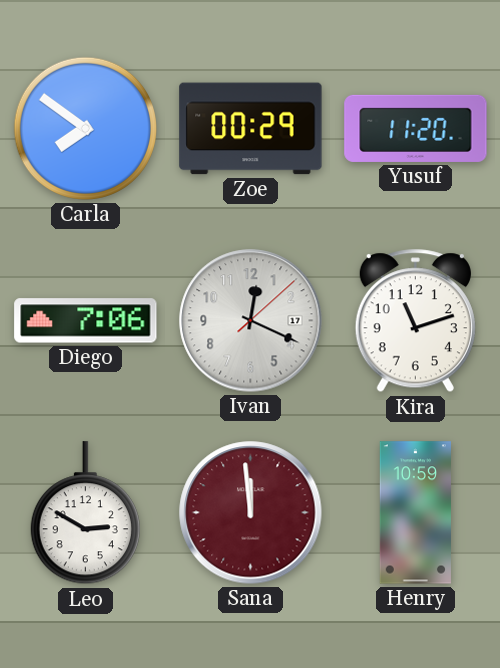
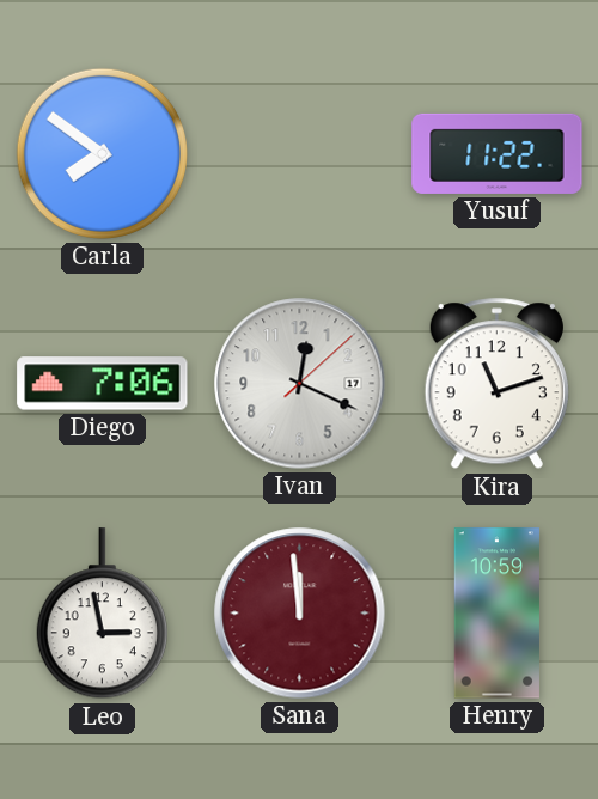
Zoe: 00:29 -> none
Yusuf: 11:20 -> 11:22
Leo: 2:50 -> 2:58
